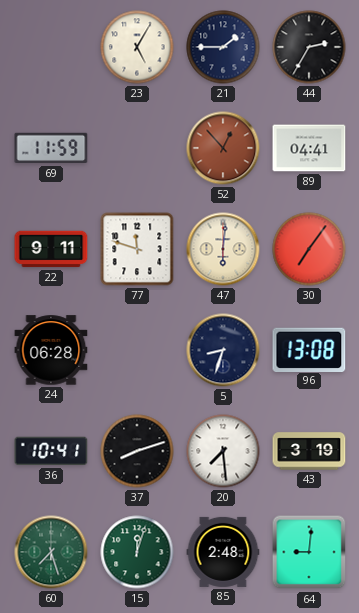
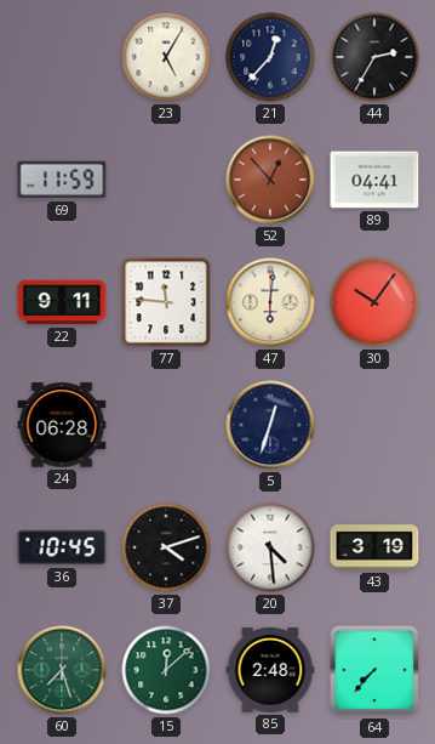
21: 1:45 -> 12:37
77: 11:48 -> 11:46
30: 7:06 -> 10:06
5: 8:33 -> 12:33
96: 13:08 -> none
36: 10:41 -> 10:45
37: 8:12 -> 4:12
20: 7:29 -> 4:29
15: 12:03 -> 12:08
64: 9:01 -> 7:37
